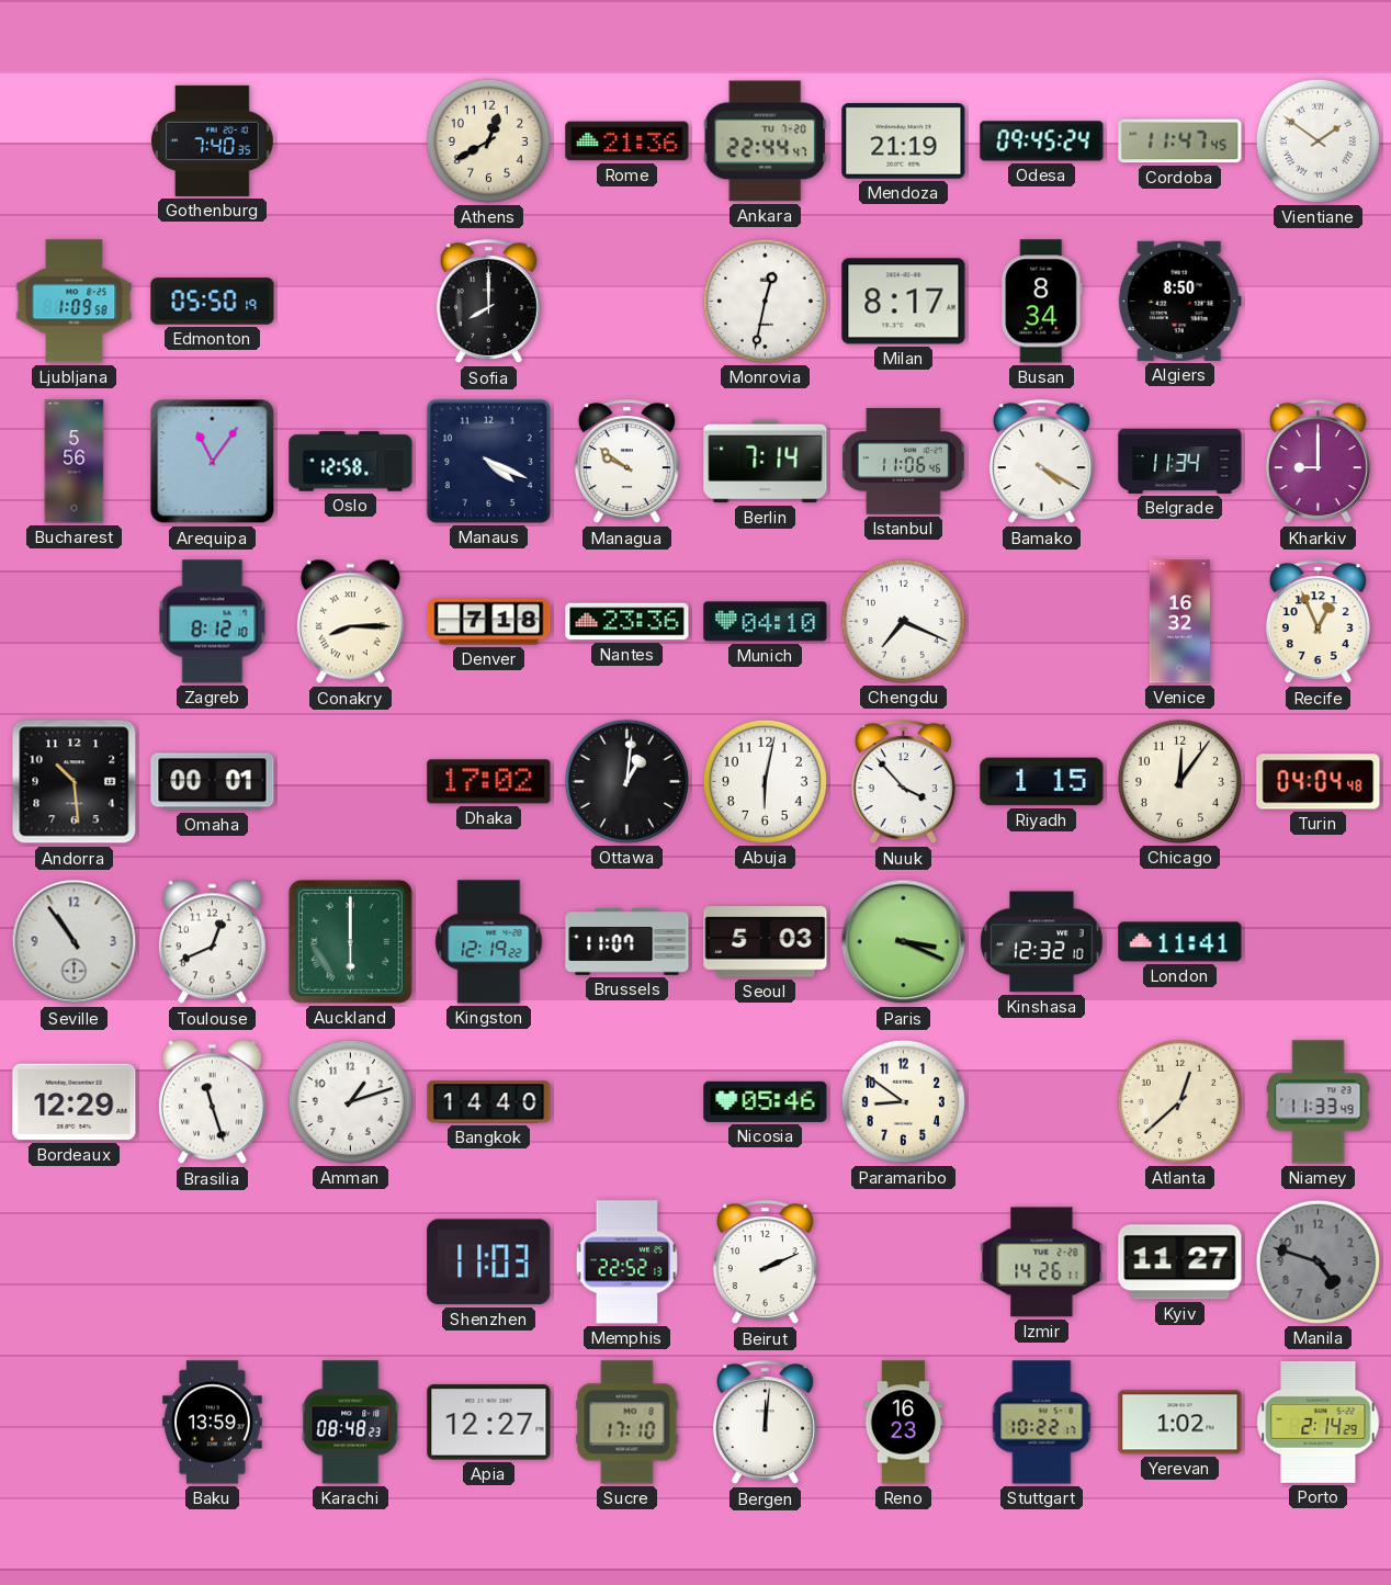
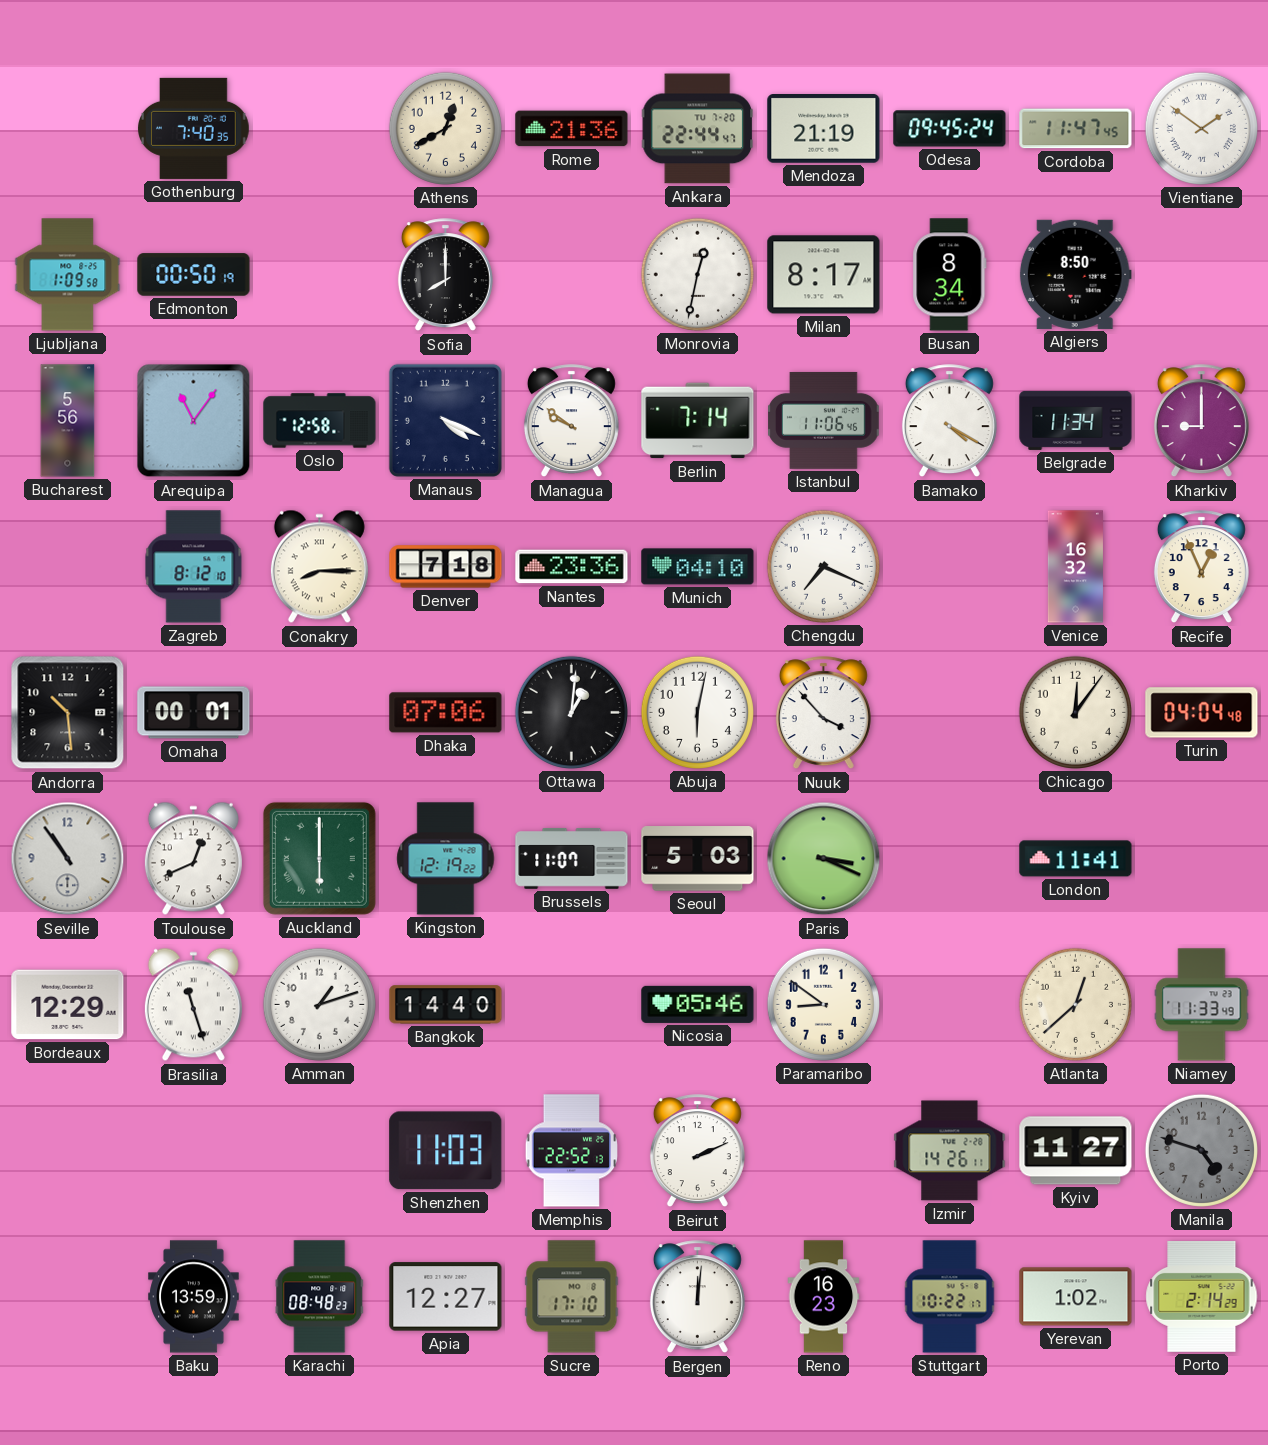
Edmonton: 05:50 -> 00:50
Dhaka: 17:02 -> 07:06
Riyadh: 1:15 -> none
Kinshasa: 12:32 -> none
